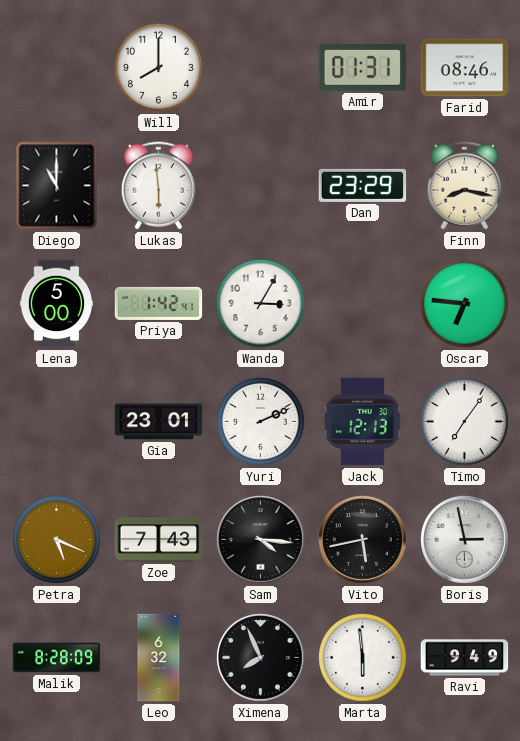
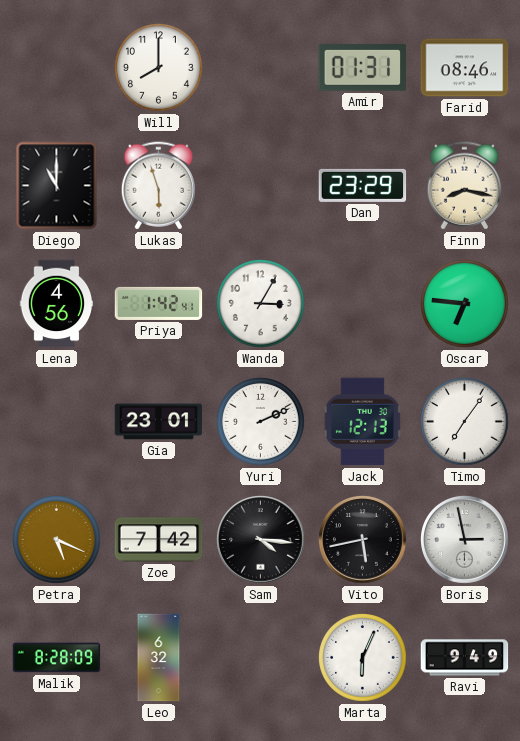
Lukas: 5:59 -> 5:57
Lena: 5:00 -> 4:56
Zoe: 7:43 -> 7:42
Ximena: 7:56 -> none
Marta: 5:59 -> 6:04
